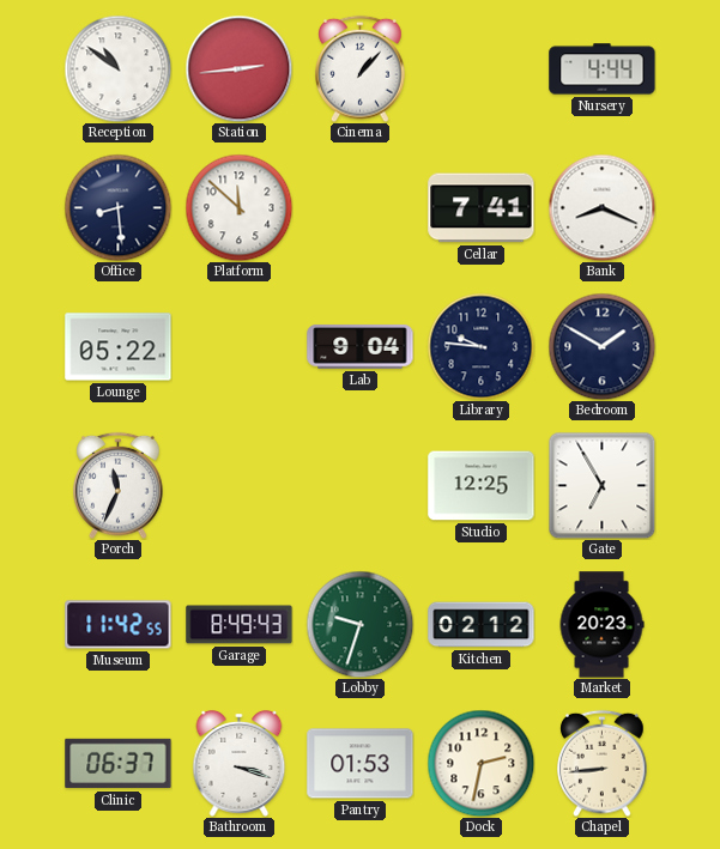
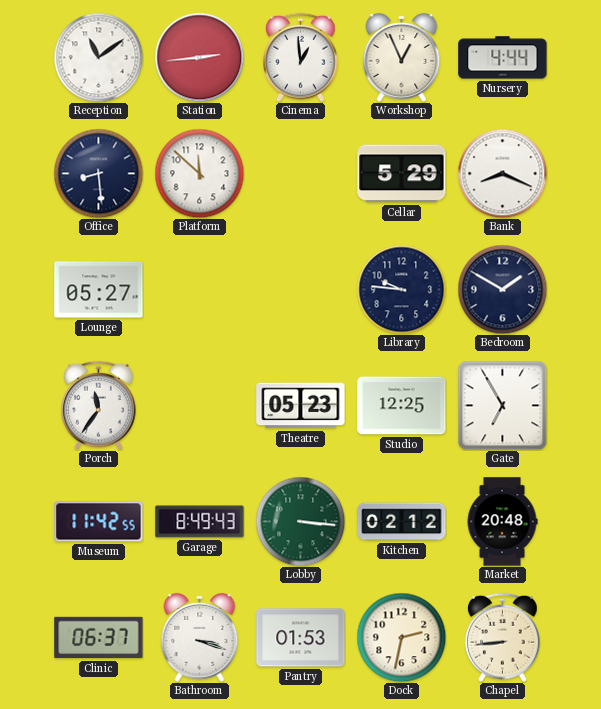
Reception: 10:51 -> 11:09
Cinema: 1:07 -> 12:59
Workshop: none -> 12:56
Cellar: 7:41 -> 5:29
Lounge: 05:22 -> 05:27
Lab: 9:04 -> none
Porch: 11:34 -> 11:36
Theatre: none -> 05:23
Lobby: 9:33 -> 3:16
Market: 20:23 -> 20:48
